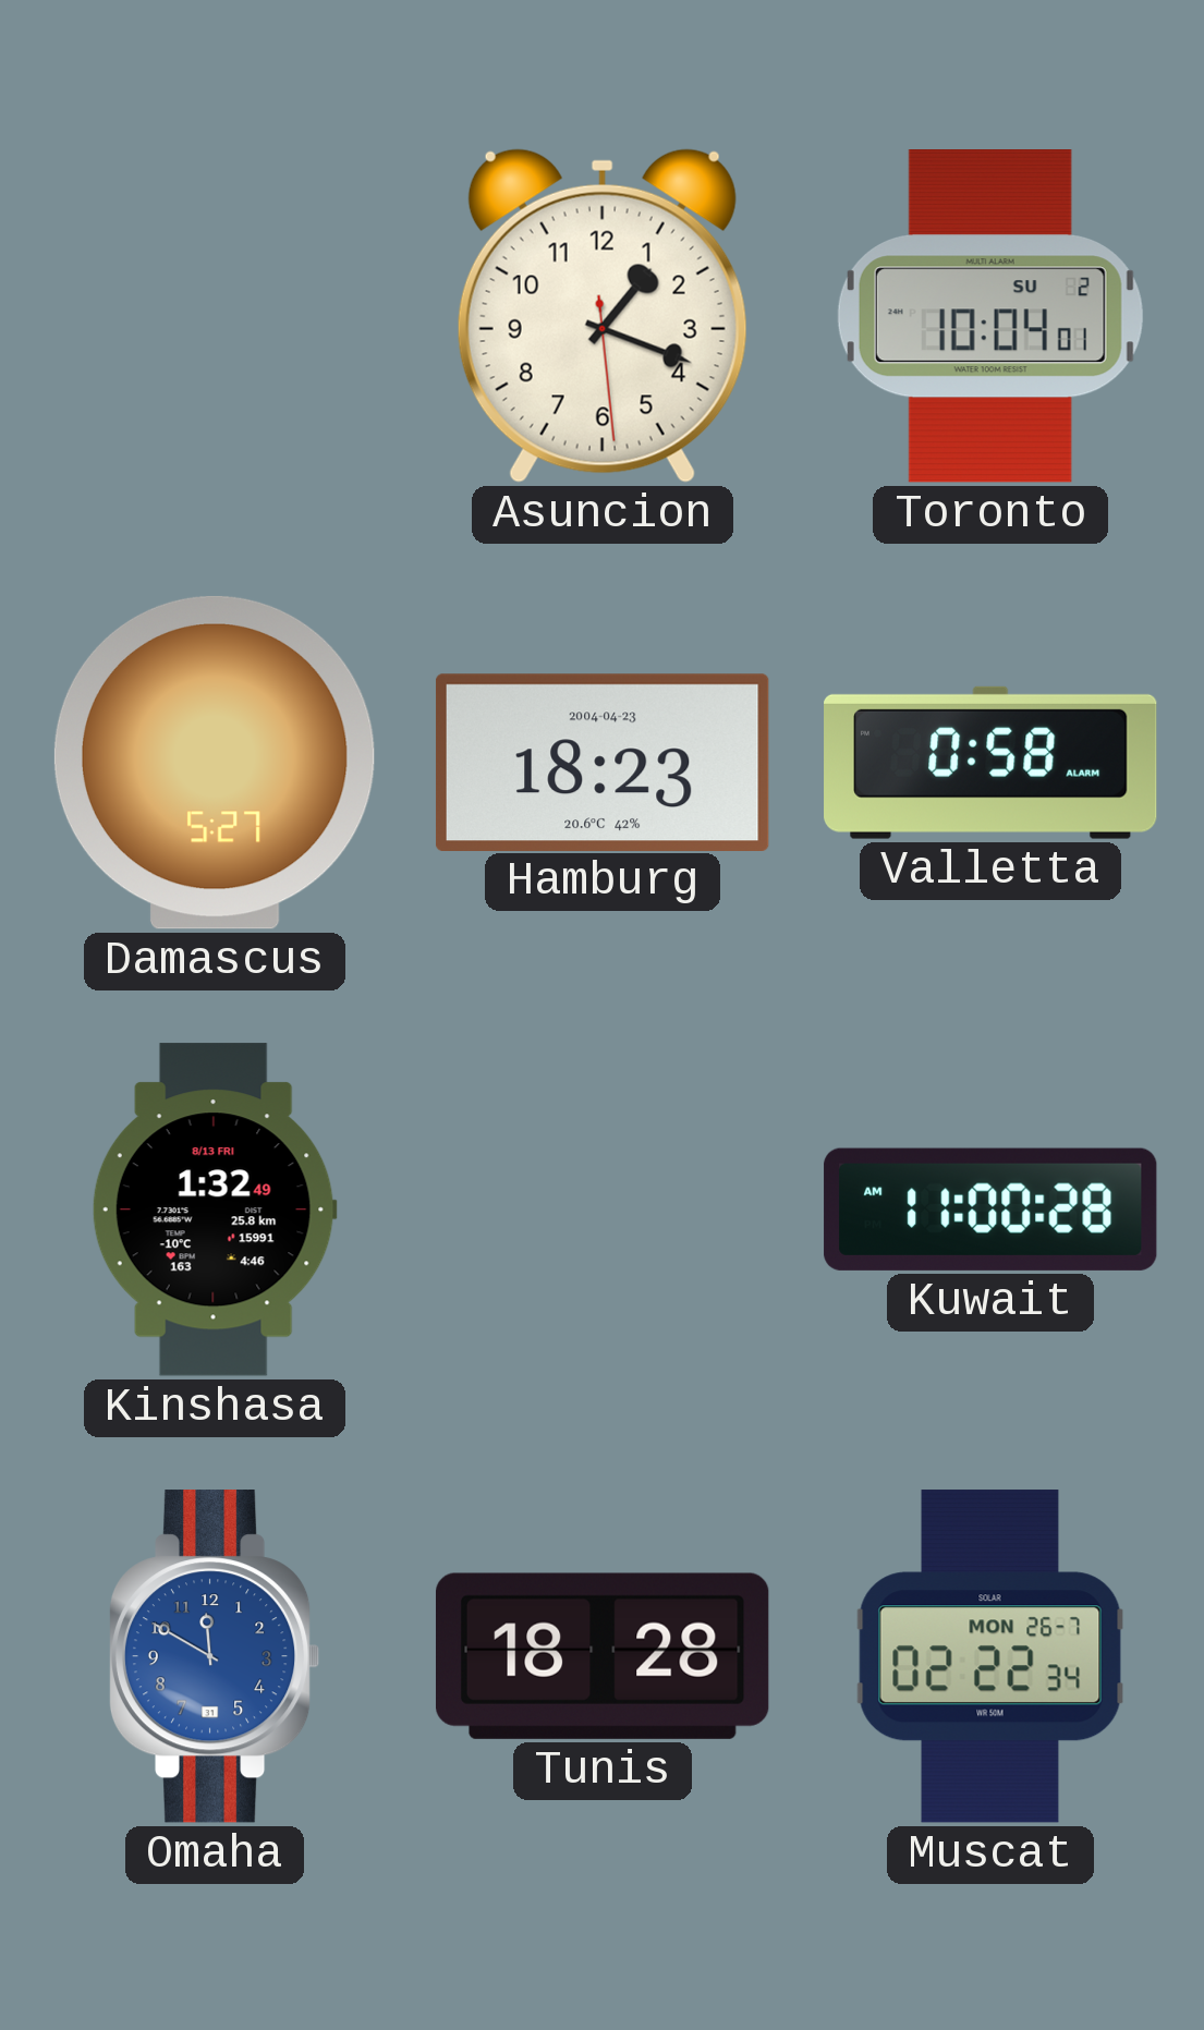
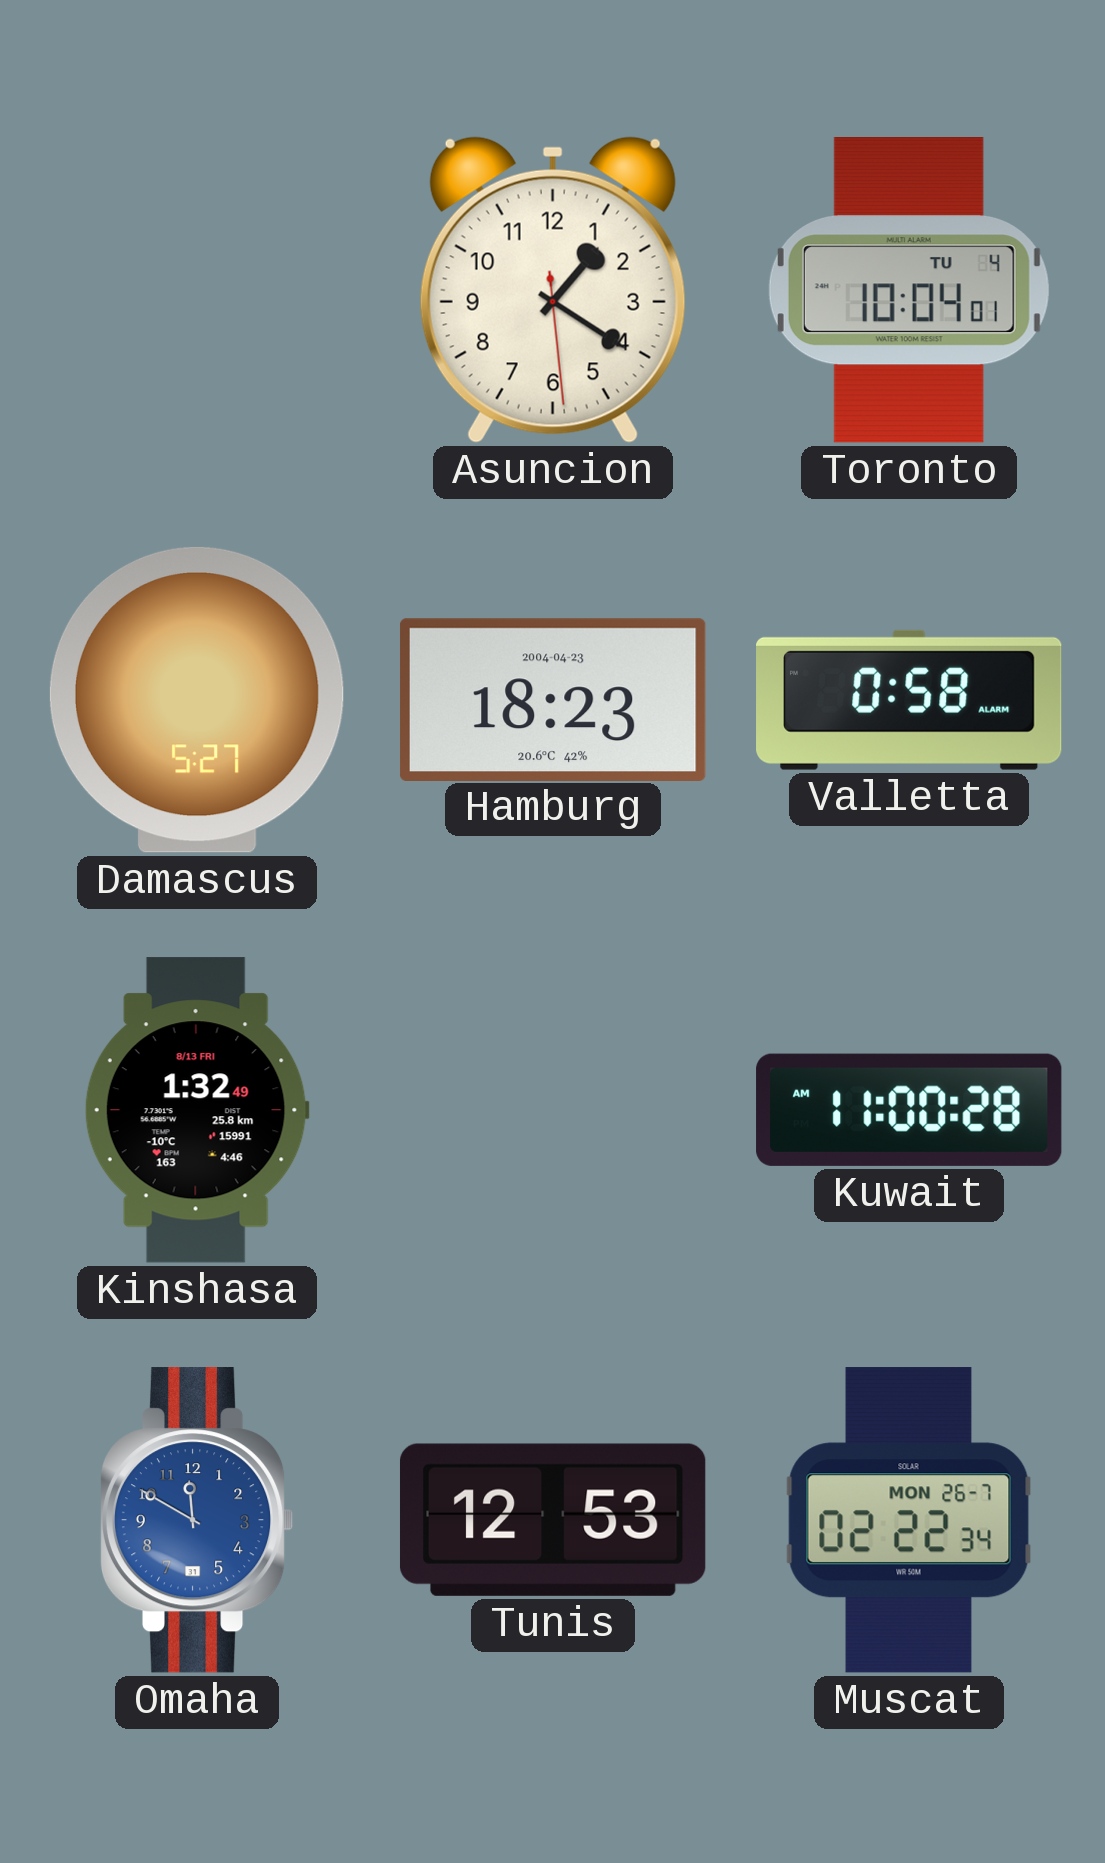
Asuncion: 1:18 -> 1:20
Toronto date: SU 2 -> TU 4
Tunis: 18:28 -> 12:53
